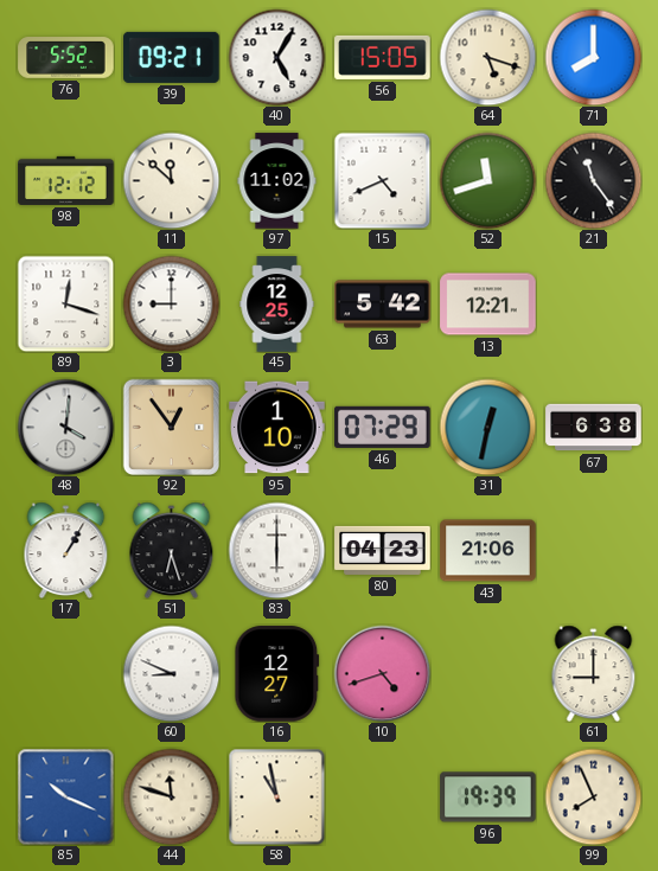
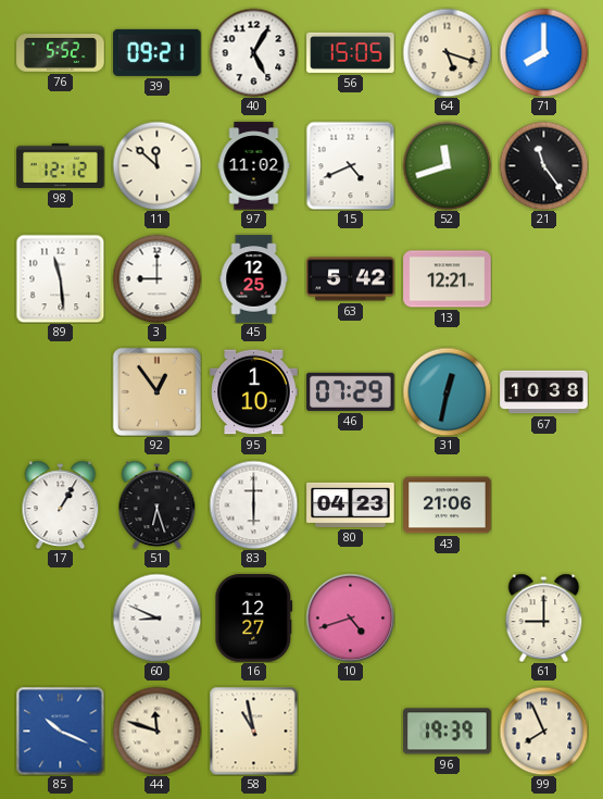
89: 12:18 -> 11:29
48: 4:01 -> none
67: 6:38 -> 10:38
